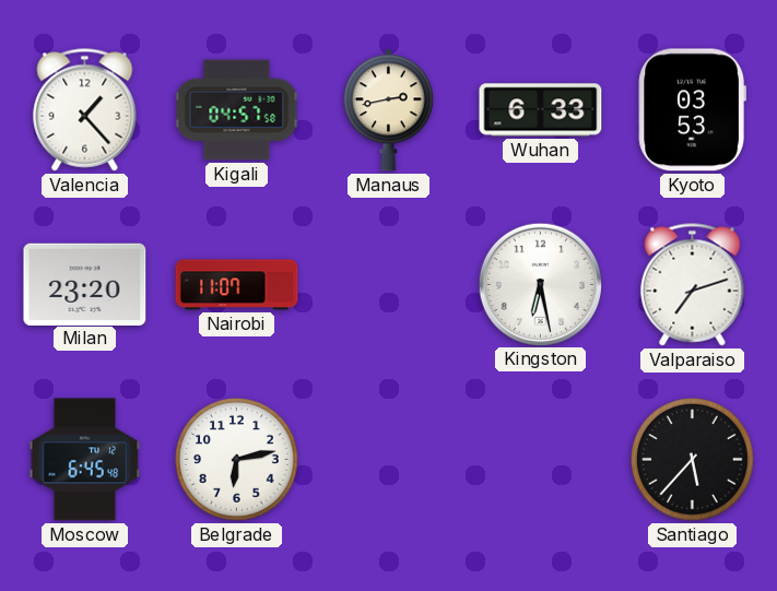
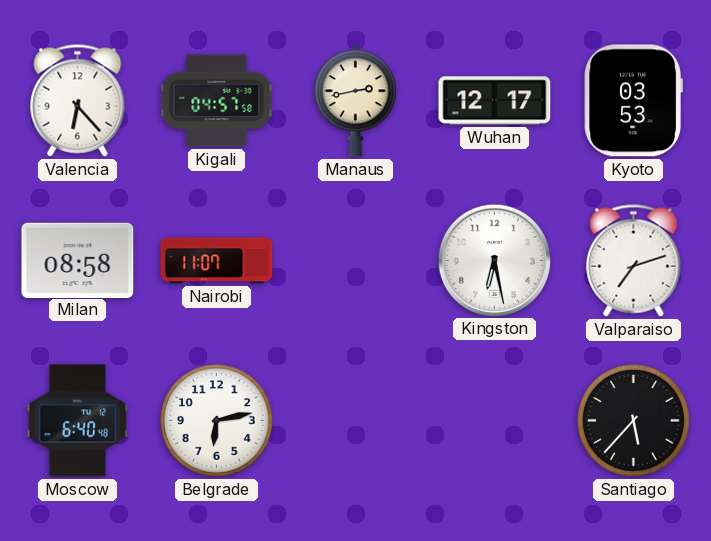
Valencia: 1:23 -> 6:23
Wuhan: 6:33 -> 12:17
Milan: 23:20 -> 08:58
Moscow: 6:45 -> 6:40
